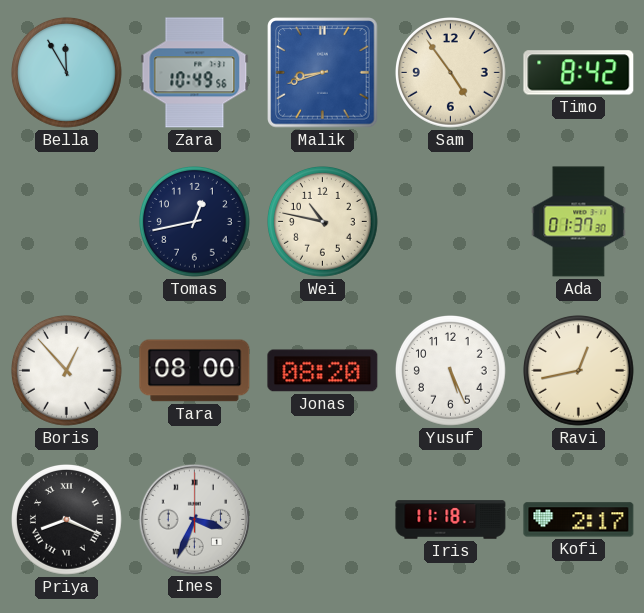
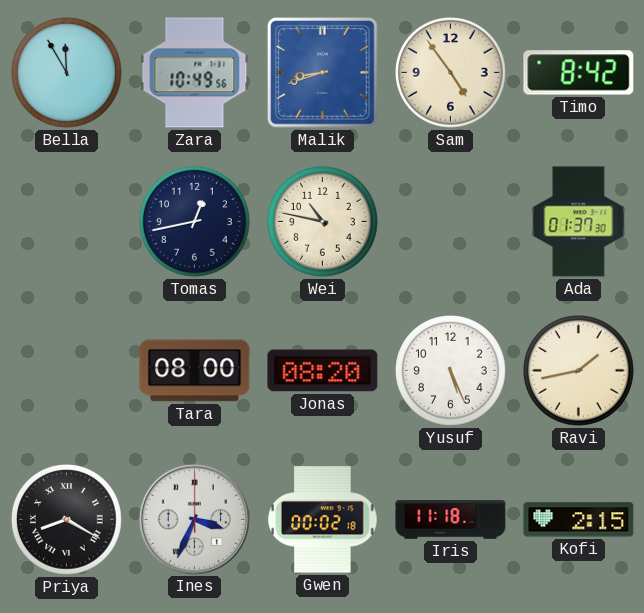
Boris: 12:53 -> none
Ravi: 12:43 -> 1:43
Priya: 8:19 -> 8:20
Gwen: none -> 00:02
Kofi: 2:17 -> 2:15
